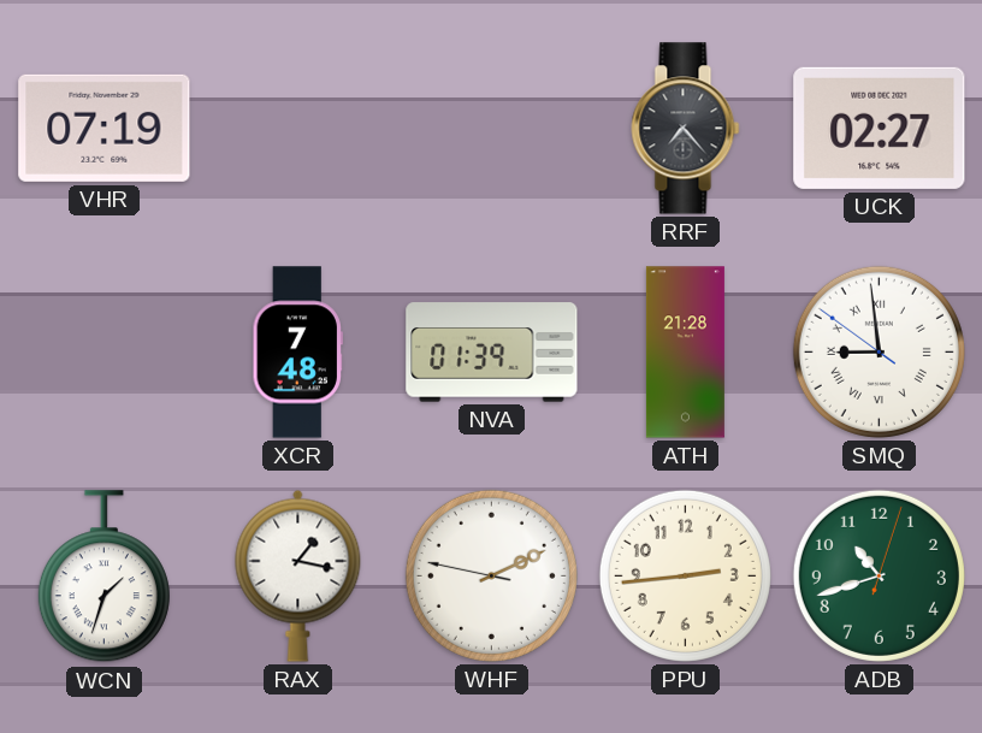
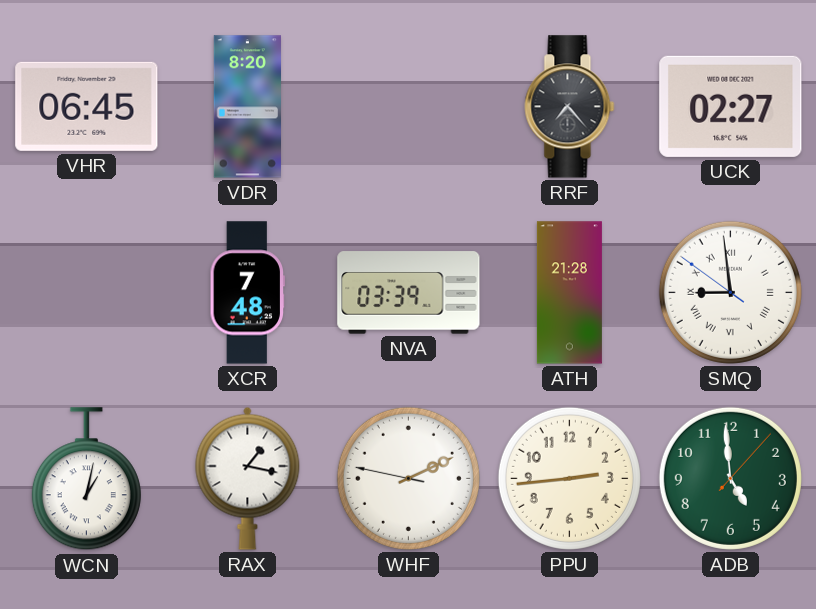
VHR: 07:19 -> 06:45
VDR: none -> 8:20
NVA: 01:39 -> 03:39
WCN: 1:33 -> 1:02
ADB: 10:42 -> 4:59
